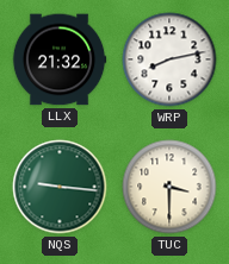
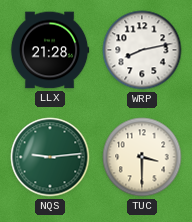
LLX: 21:32 -> 21:28
NQS: 9:16 -> 9:14
